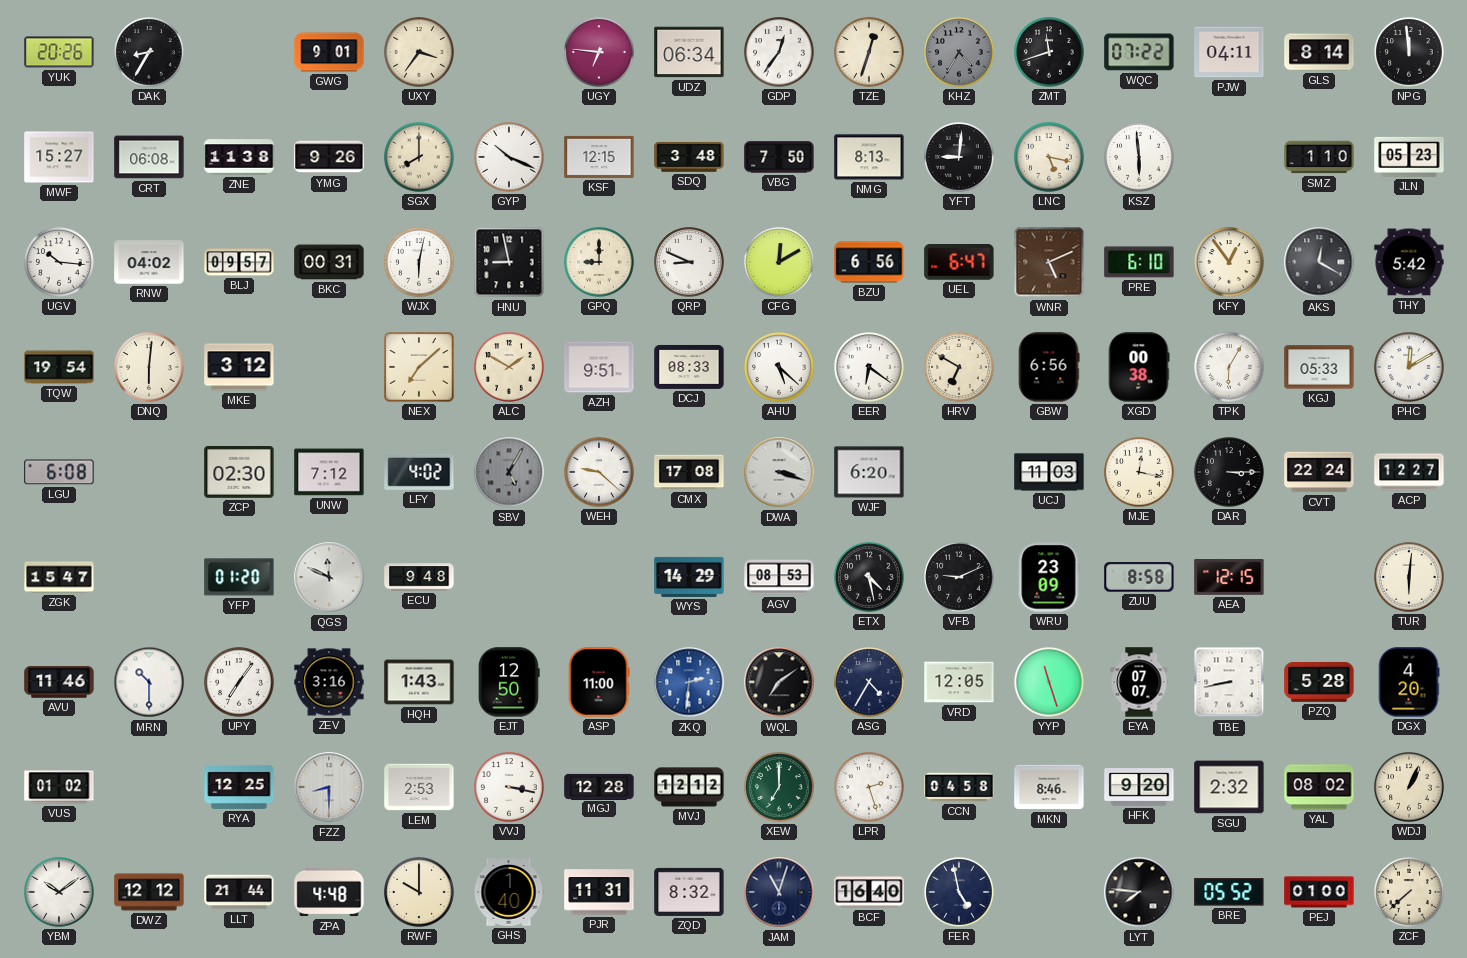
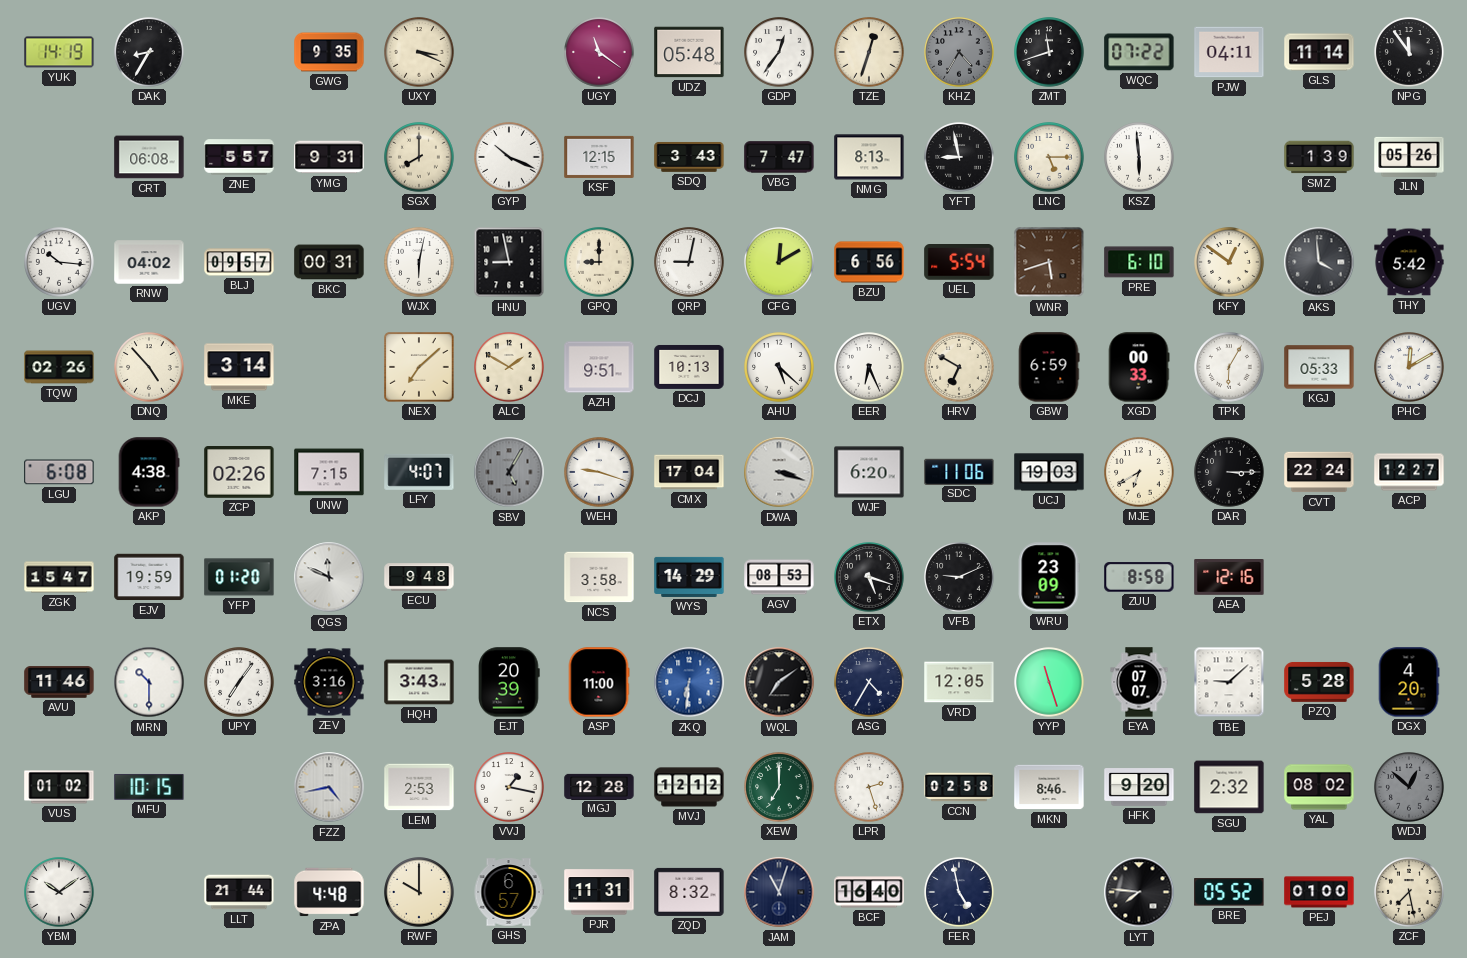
YUK: 20:26 -> 14:19
GWG: 9:01 -> 9:35
UXY: 3:36 -> 3:19
UGY: 6:46 -> 11:21
UDZ: 06:34 -> 05:48
GLS: 8:14 -> 11:14
NPG: 11:59 -> 11:54
MWF: 15:27 -> none
ZNE: 11:38 -> 5:57
YMG: 9:26 -> 9:31
SDQ: 3:48 -> 3:43
VBG: 7:50 -> 7:47
YFT: 9:01 -> 8:58
LNC: 5:17 -> 5:15
SMZ: 1:10 -> 1:39
JLN: 05:23 -> 05:26
QRP: 8:49 -> 9:02
UEL: 6:47 -> 5:54
WNR: 5:11 -> 5:42
KFY: 12:54 -> 12:51
AKS: 12:20 -> 3:59
TQW: 19:54 -> 02:26
DNQ: 6:01 -> 4:53
MKE: 3:12 -> 3:14
DCJ: 08:33 -> 10:13
EER: 6:21 -> 6:26
GBW: 6:56 -> 6:59
XGD: 00:38 -> 00:33
AKP: none -> 4:38
ZCP: 02:30 -> 02:26
UNW: 7:12 -> 7:15
LFY: 4:02 -> 4:07
WEH: 9:22 -> 9:18
CMX: 17:08 -> 17:04
SDC: none -> 11:06
UCJ: 11:03 -> 19:03
MJE: 12:17 -> 6:40
EJV: none -> 19:59
NCS: none -> 3:58
ETX: 4:28 -> 5:18
AEA: 12:15 -> 12:16
TUR: 6:01 -> none
HQH: 1:43 -> 3:43
EJT: 12:50 -> 20:39
ZKQ: 2:31 -> 6:31
TBE: 8:43 -> 9:08
MFU: none -> 10:15
RYA: 12:25 -> none
FZZ: 8:30 -> 4:43
VVJ: 3:17 -> 1:17
CCN: 04:58 -> 02:58
WDJ: 1:04 -> 12:52
WDJ dial: cream -> grey
DWZ: 12:12 -> none
GHS: 1:40 -> 6:57
ZCF: 7:38 -> 7:28
